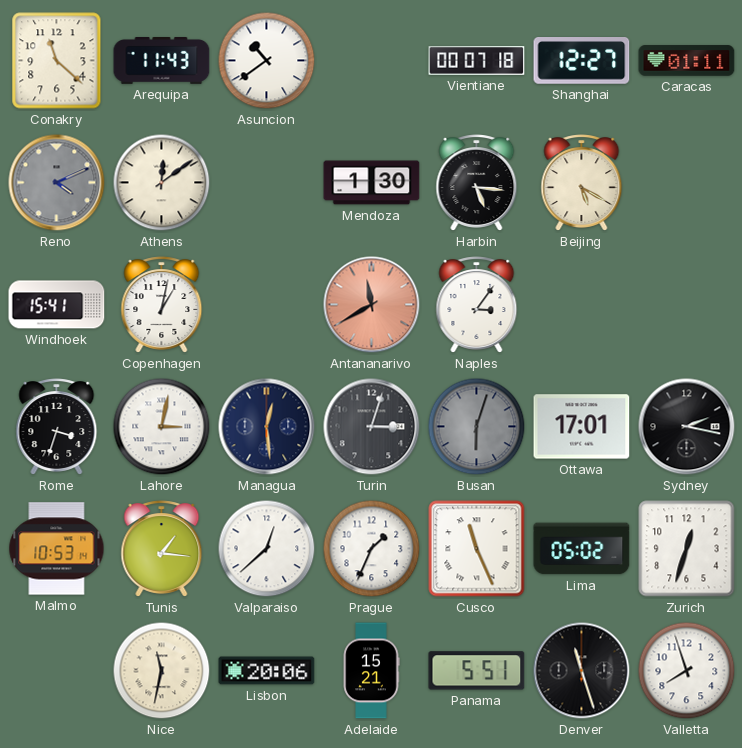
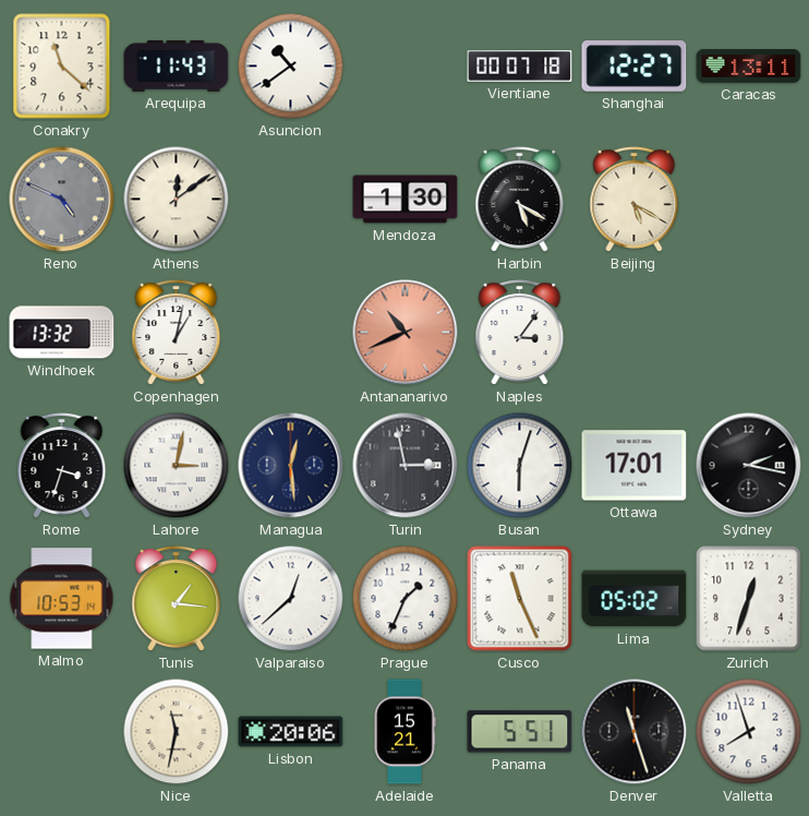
Caracas: 01:11 -> 13:11
Reno: 4:11 -> 4:49
Harbin: 5:16 -> 5:20
Windhoek: 15:41 -> 13:32
Antananarivo: 11:40 -> 10:41
Turin: 3:03 -> 2:58
Busan dial: grey -> white
